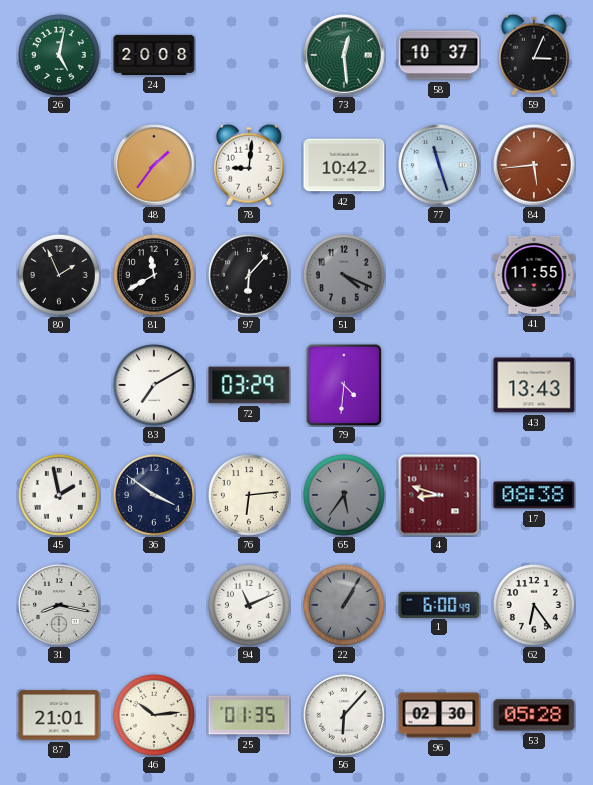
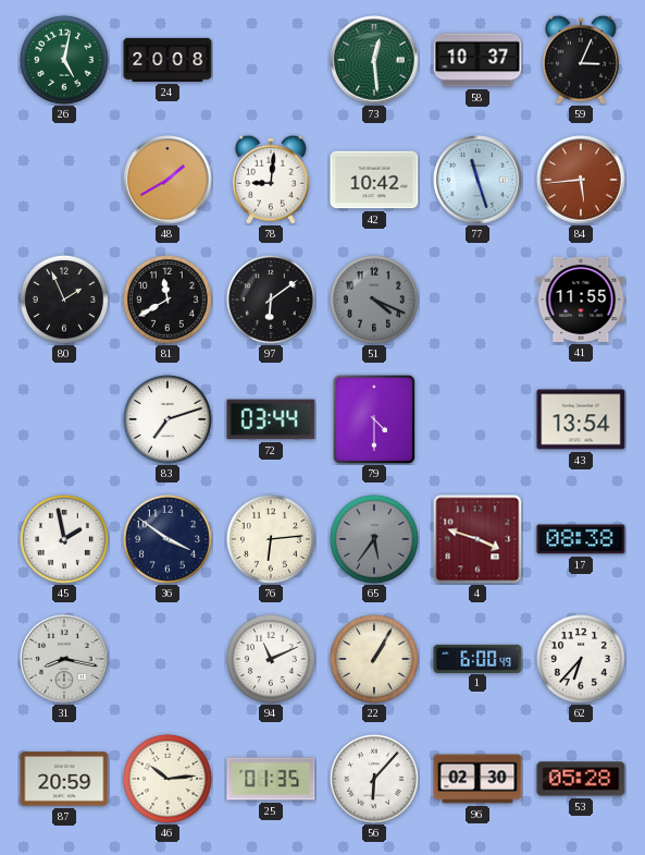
48: 1:36 -> 1:40
97: 6:07 -> 6:09
83: 7:10 -> 7:12
72: 03:29 -> 03:44
79: 4:31 -> 4:30
43: 13:43 -> 13:54
4: 8:48 -> 3:48
22 dial: grey -> cream
62: 6:24 -> 6:37
87: 21:01 -> 20:59
